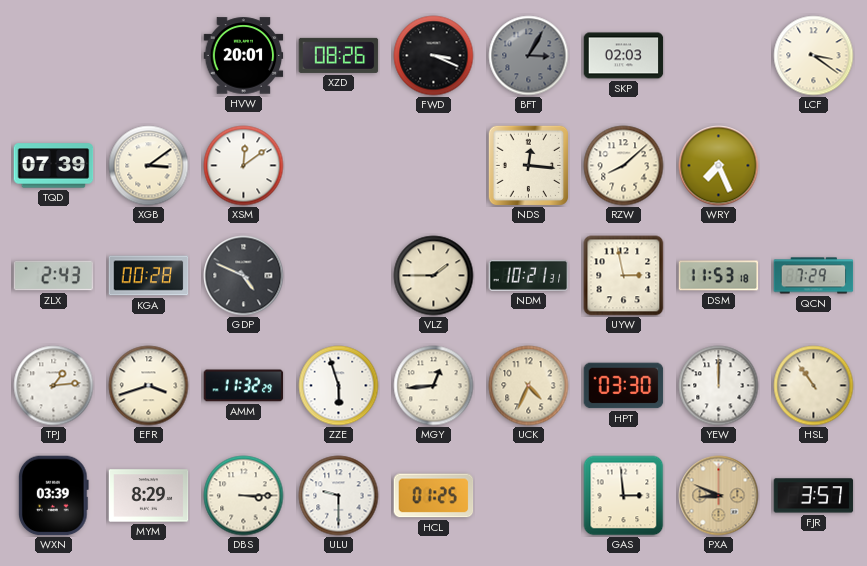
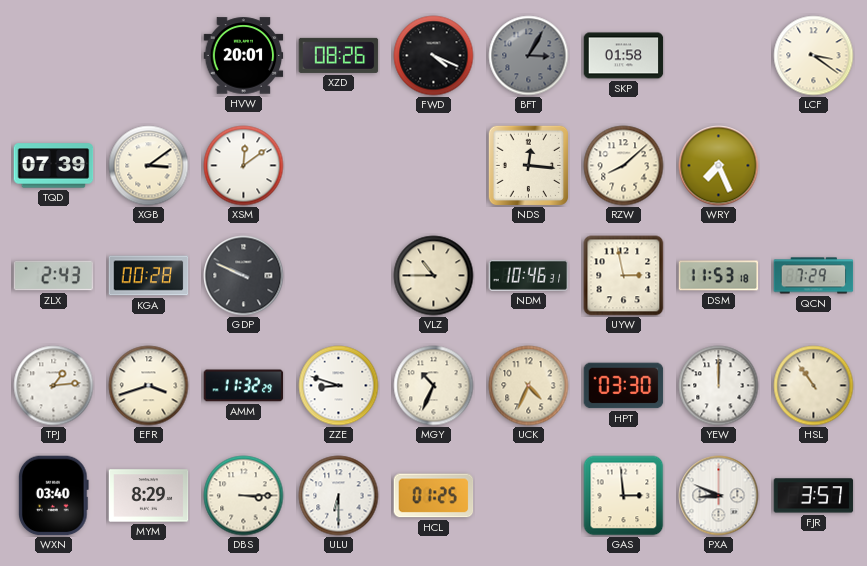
FWD: 3:19 -> 4:19
SKP: 02:03 -> 01:58
GDP: 4:49 -> 9:49
VLZ: 1:45 -> 10:45
NDM: 10:21 -> 10:46
ZZE: 5:57 -> 8:48
MGY: 12:44 -> 10:34
WXN: 03:39 -> 03:40
ULU: 9:30 -> 6:30
PXA dial: champagne -> white
